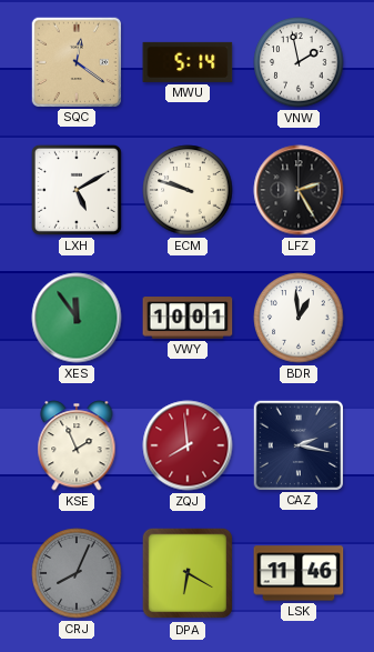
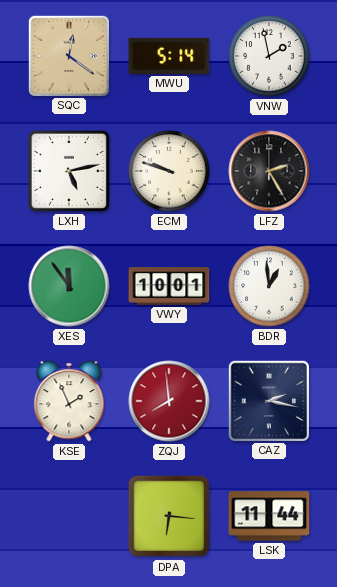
LXH: 5:10 -> 5:13
CRJ: 8:04 -> none
DPA: 6:20 -> 6:16
LSK: 11:46 -> 11:44
